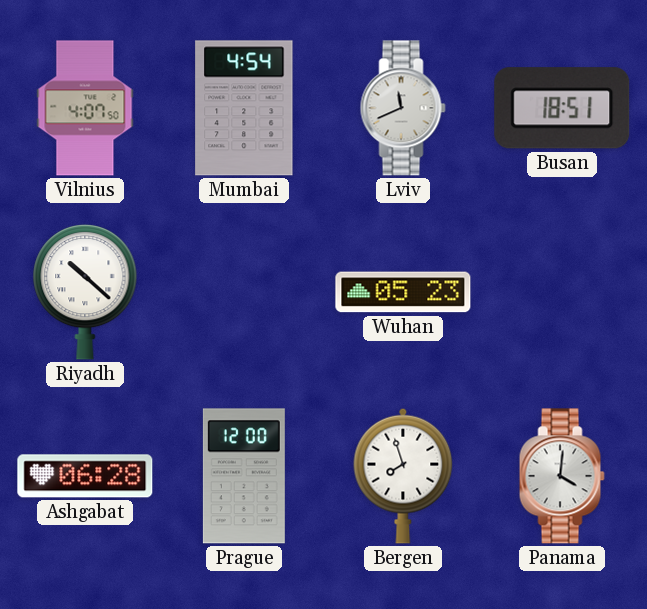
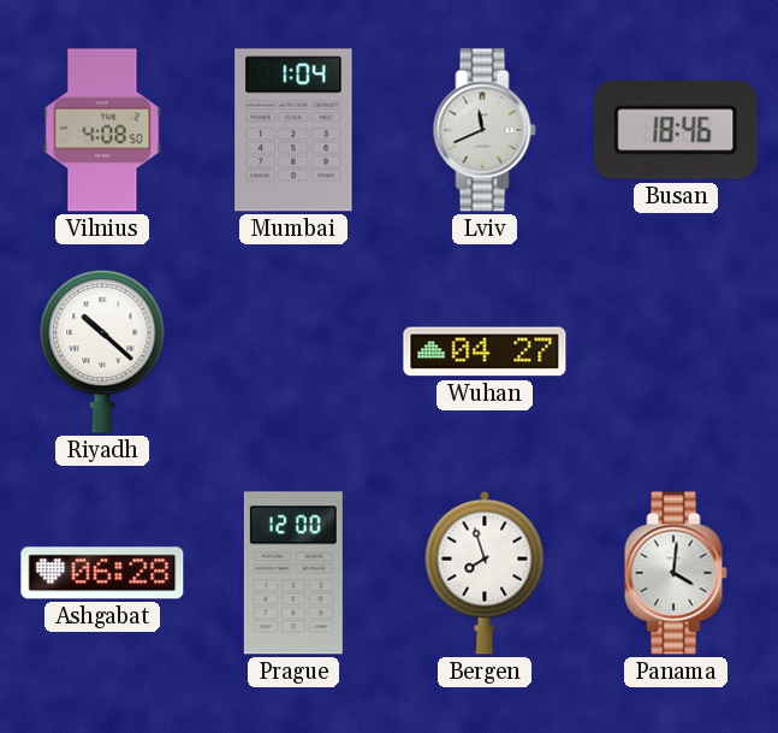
Vilnius: 4:07 -> 4:08
Mumbai: 4:54 -> 1:04
Busan: 18:51 -> 18:46
Wuhan: 05:23 -> 04:27
